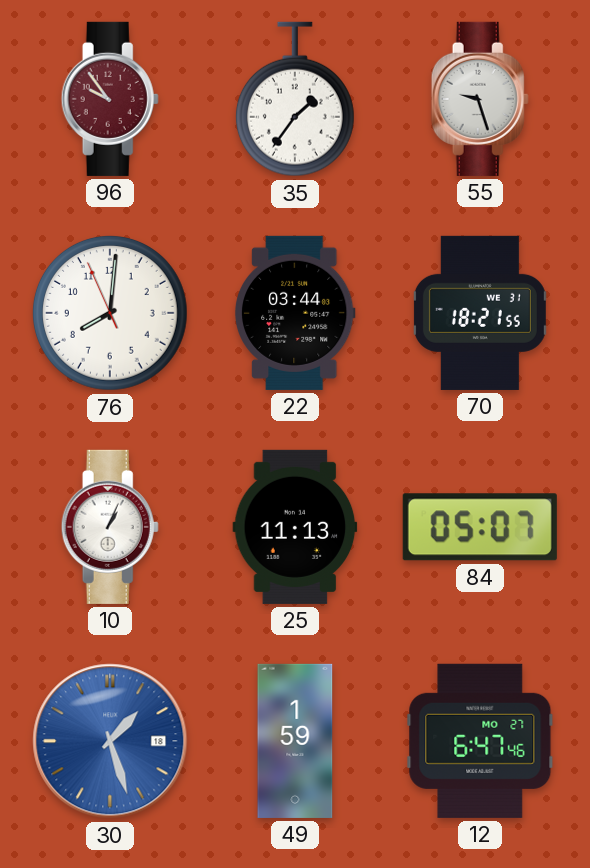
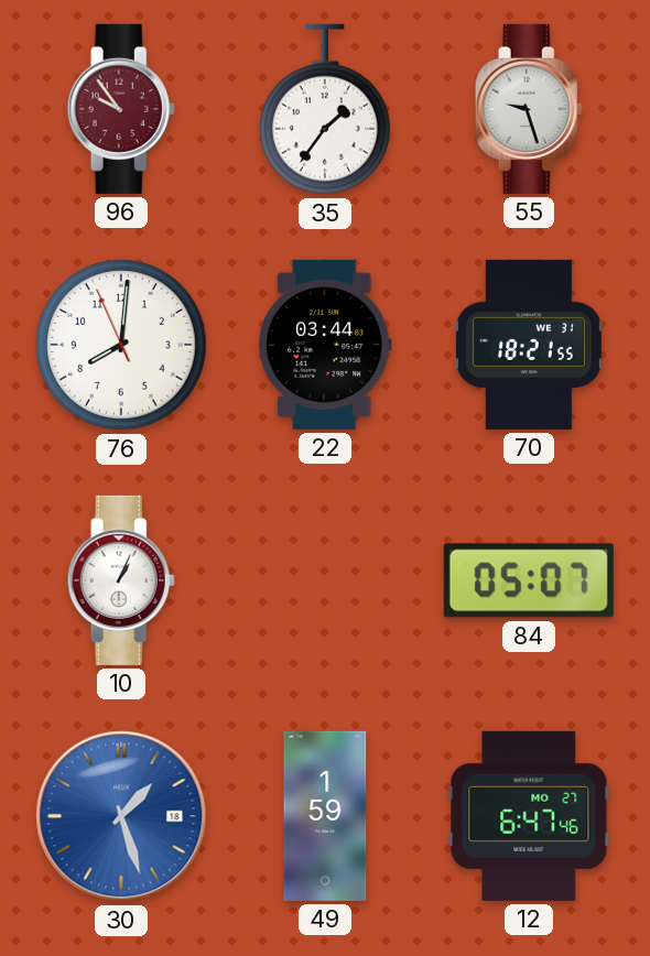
25: 11:13 -> none
